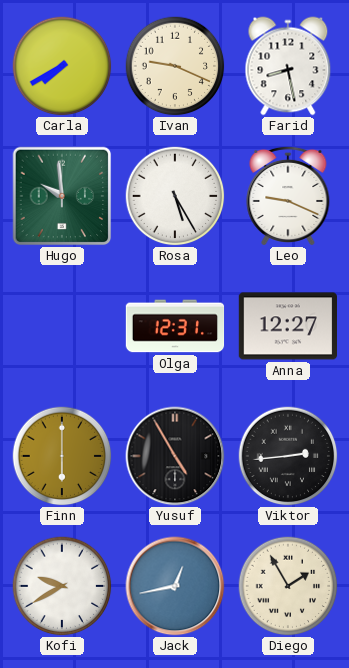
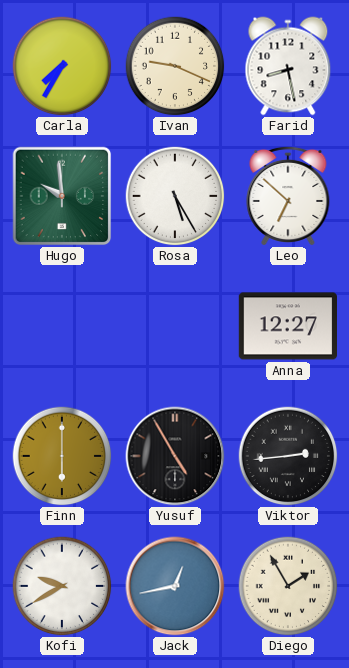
Carla: 7:40 -> 7:35
Leo: 9:19 -> 6:52
Olga: 12:31 -> none
